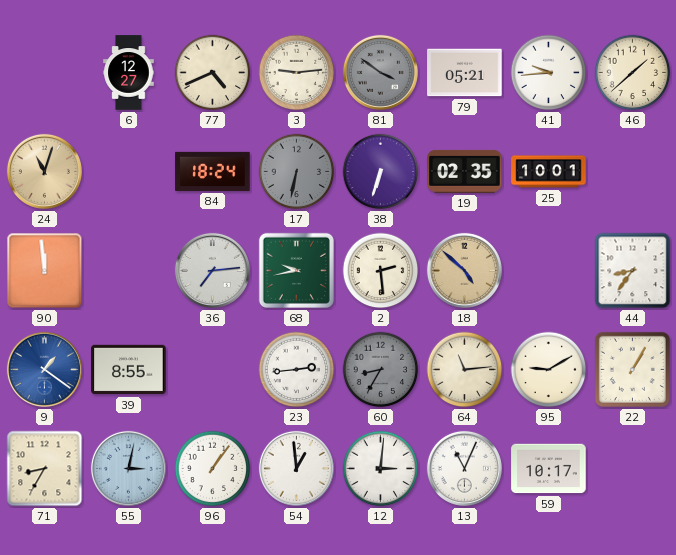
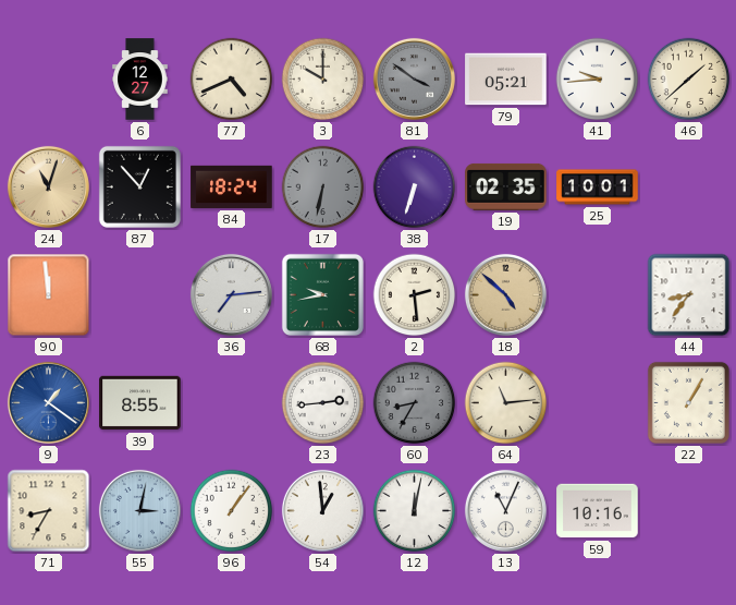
3: 9:14 -> 10:00
87: none -> 12:53
95: 9:10 -> none
12: 3:01 -> 12:02
59: 10:17 -> 10:16
